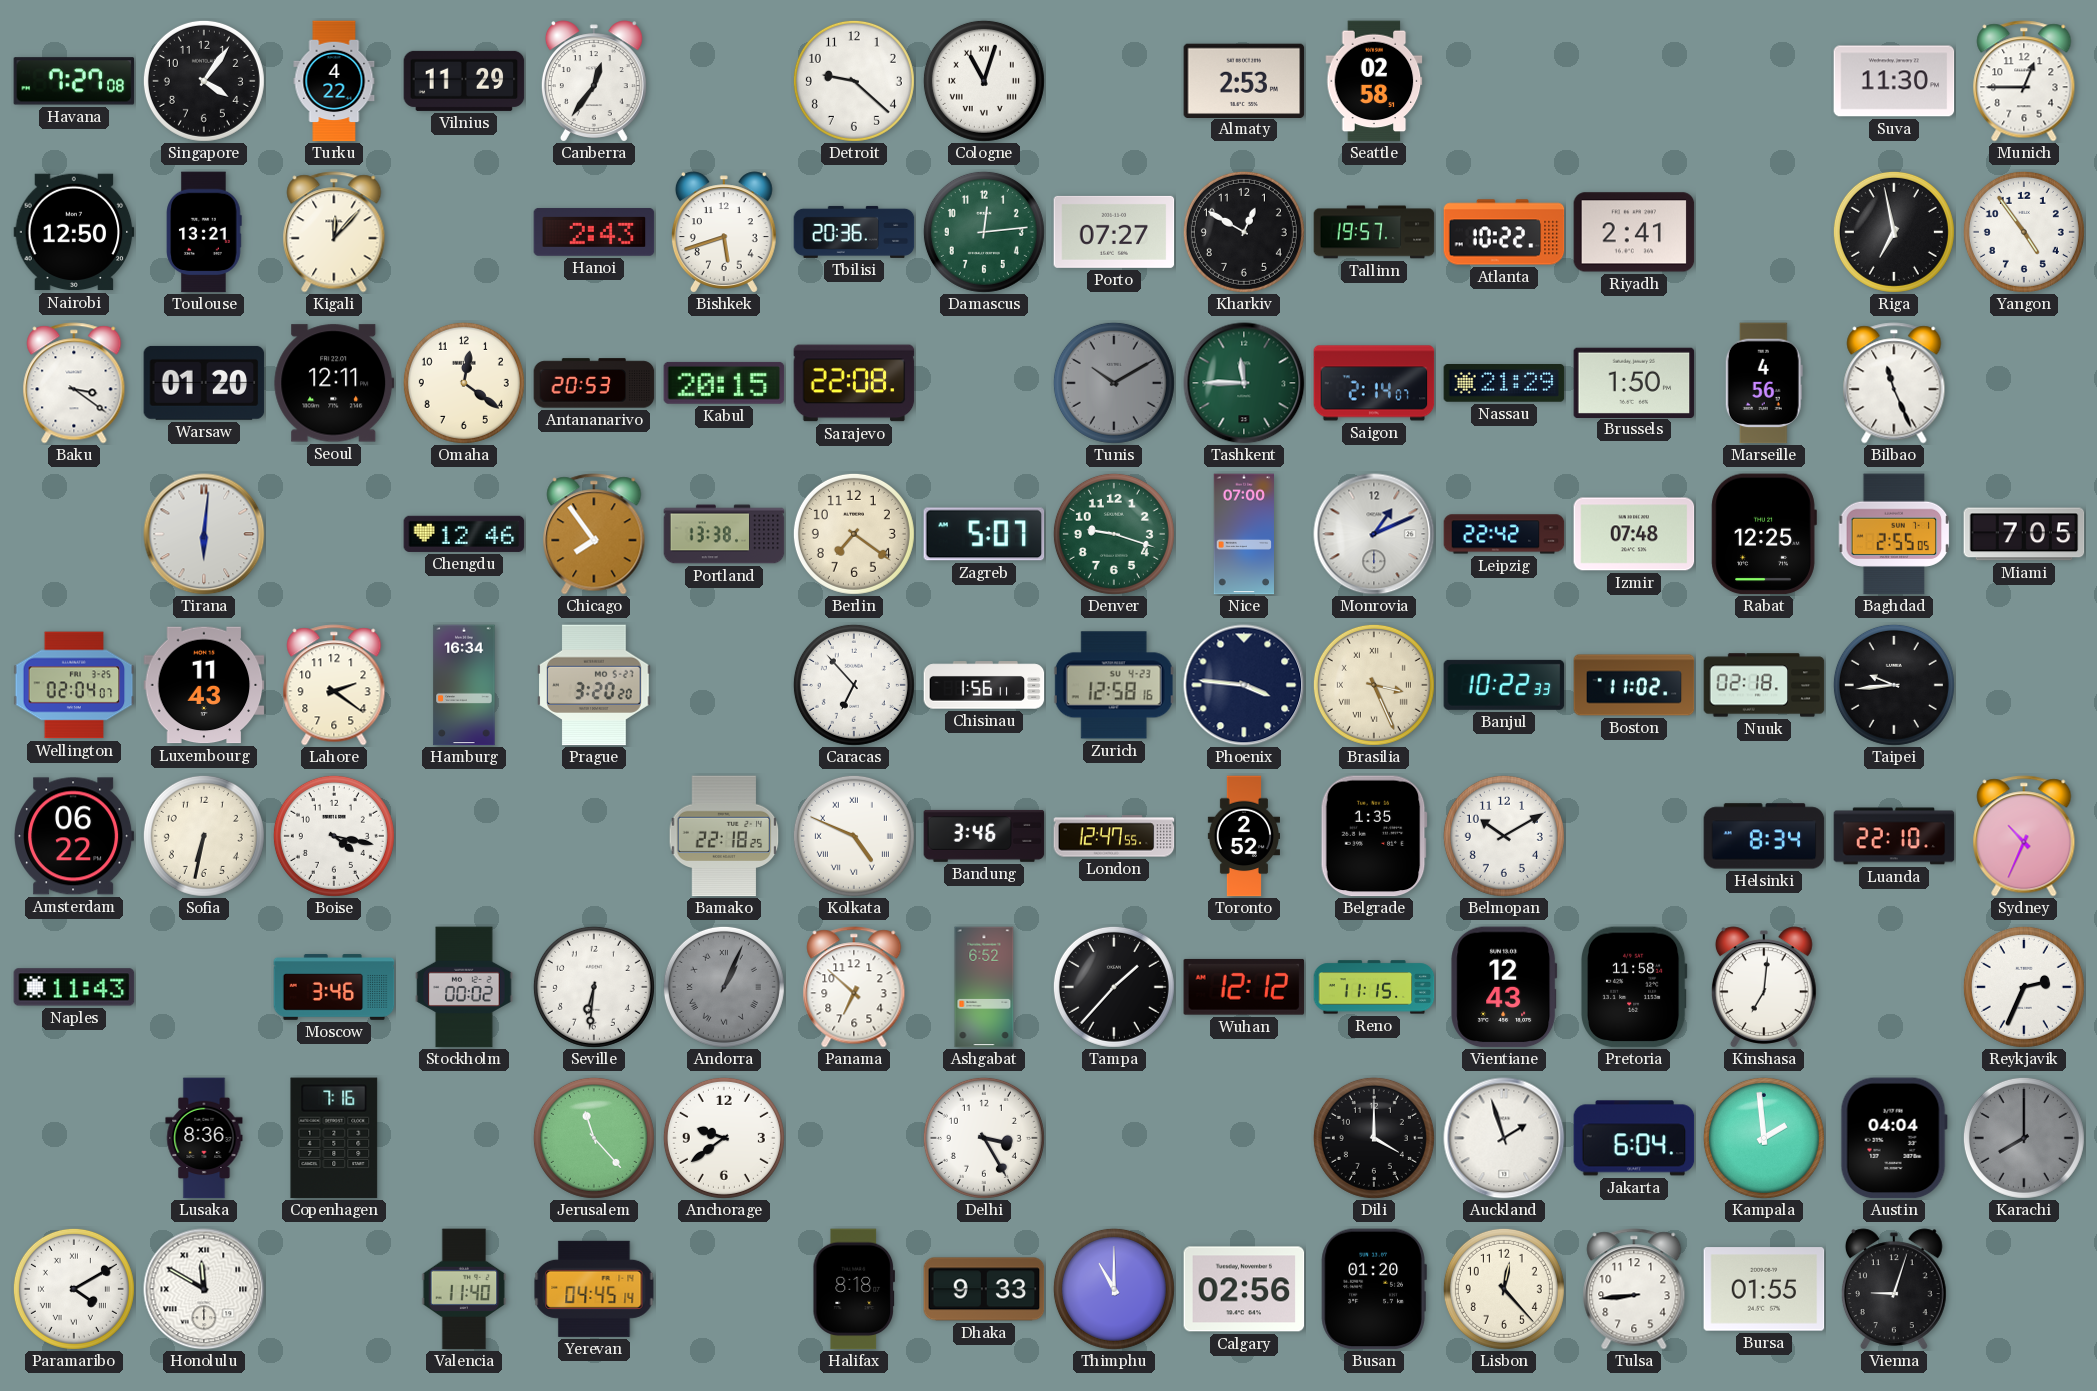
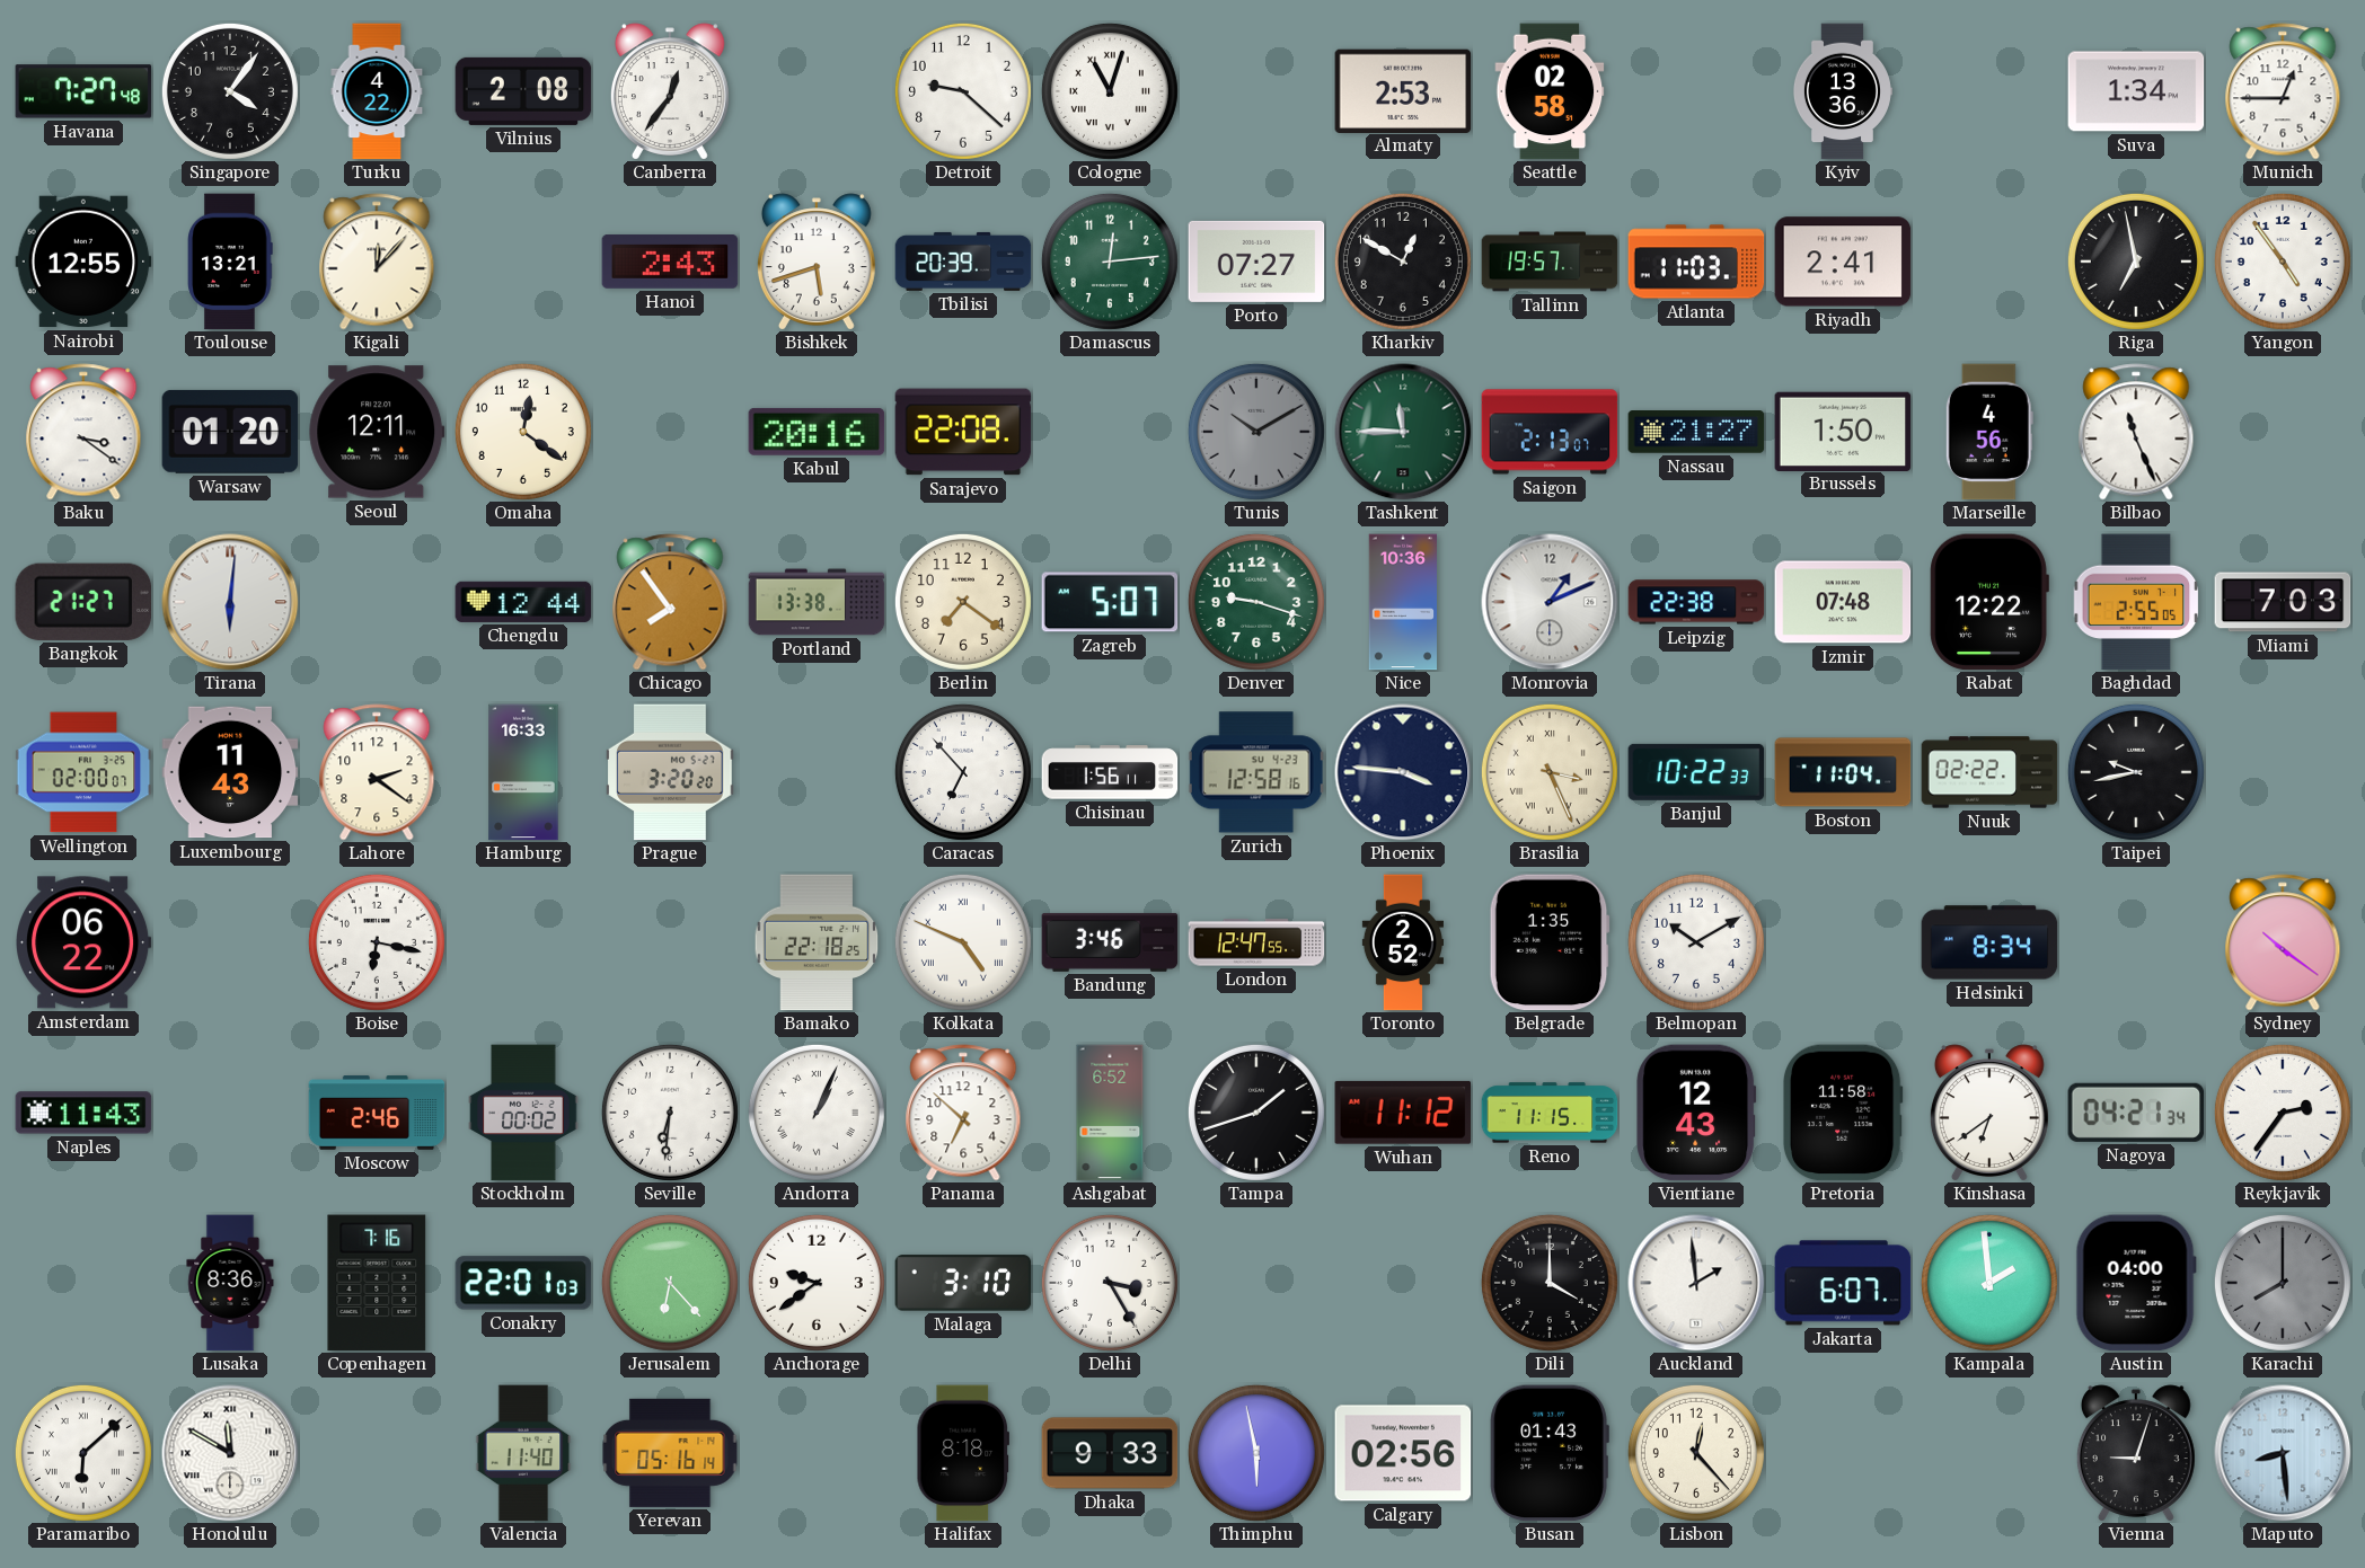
Havana: 7:27:08 -> 7:27:48
Vilnius: 11:29 -> 2:08
Kyiv: none -> 13:36
Suva: 11:30 -> 1:34
Nairobi: 12:50 -> 12:55
Tbilisi: 20:36 -> 20:39
Atlanta: 10:22 -> 11:03
Antananarivo: 20:53 -> none
Kabul: 20:15 -> 20:16
Saigon: 2:14 -> 2:13
Nassau: 21:29 -> 21:27
Bangkok: none -> 21:27
Chengdu: 12:46 -> 12:44
Nice: 07:00 -> 10:36
Leipzig: 22:42 -> 22:38
Rabat: 12:25 -> 12:22
Miami: 7:05 -> 7:03
Wellington: 02:04 -> 02:00
Hamburg: 16:34 -> 16:33
Boston: 11:02 -> 11:04
Nuuk: 02:18 -> 02:22
Taipei: 9:44 -> 9:43
Sofia: 6:32 -> none
Boise: 4:17 -> 6:17
Luanda: 22:10 -> none
Sydney: 10:34 -> 10:21
Moscow: 3:46 -> 2:46
Andorra dial: grey -> white
Tampa: 1:37 -> 1:42
Wuhan: 12:12 -> 11:12
Kinshasa: 7:01 -> 6:39
Nagoya: none -> 04:21
Reykjavik: 2:34 -> 2:36
Conakry: none -> 22:01
Jerusalem: 11:23 -> 6:23
Malaga: none -> 3:10
Auckland: 1:57 -> 1:59
Jakarta: 6:04 -> 6:07
Austin: 04:04 -> 04:00
Paramaribo: 4:10 -> 6:08
Yerevan: 04:45 -> 05:16
Thimphu: 11:00 -> 5:58
Busan: 01:20 -> 01:43
Tulsa: 8:44 -> none
Bursa: 01:55 -> none
Maputo: none -> 8:29
